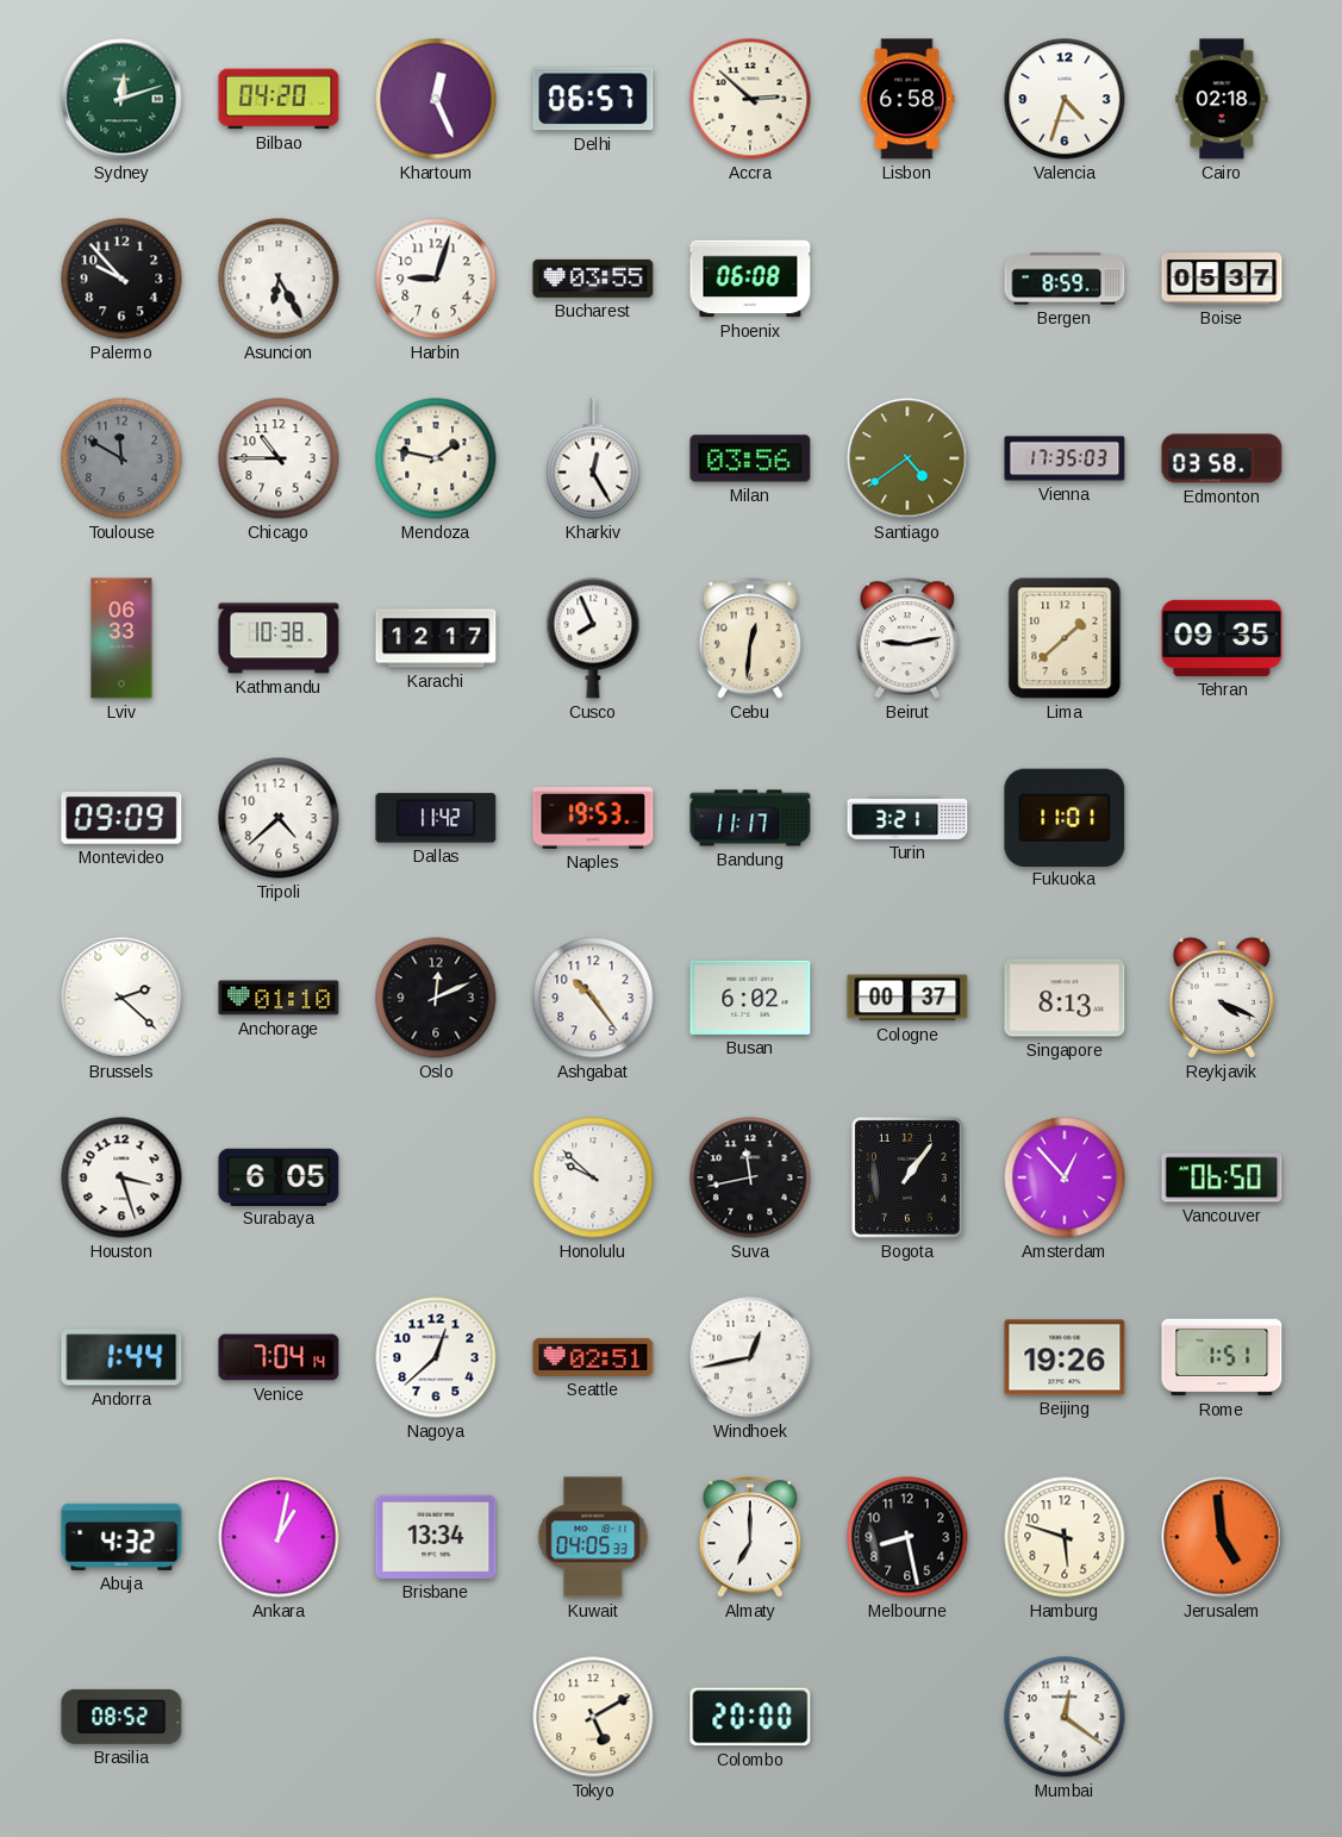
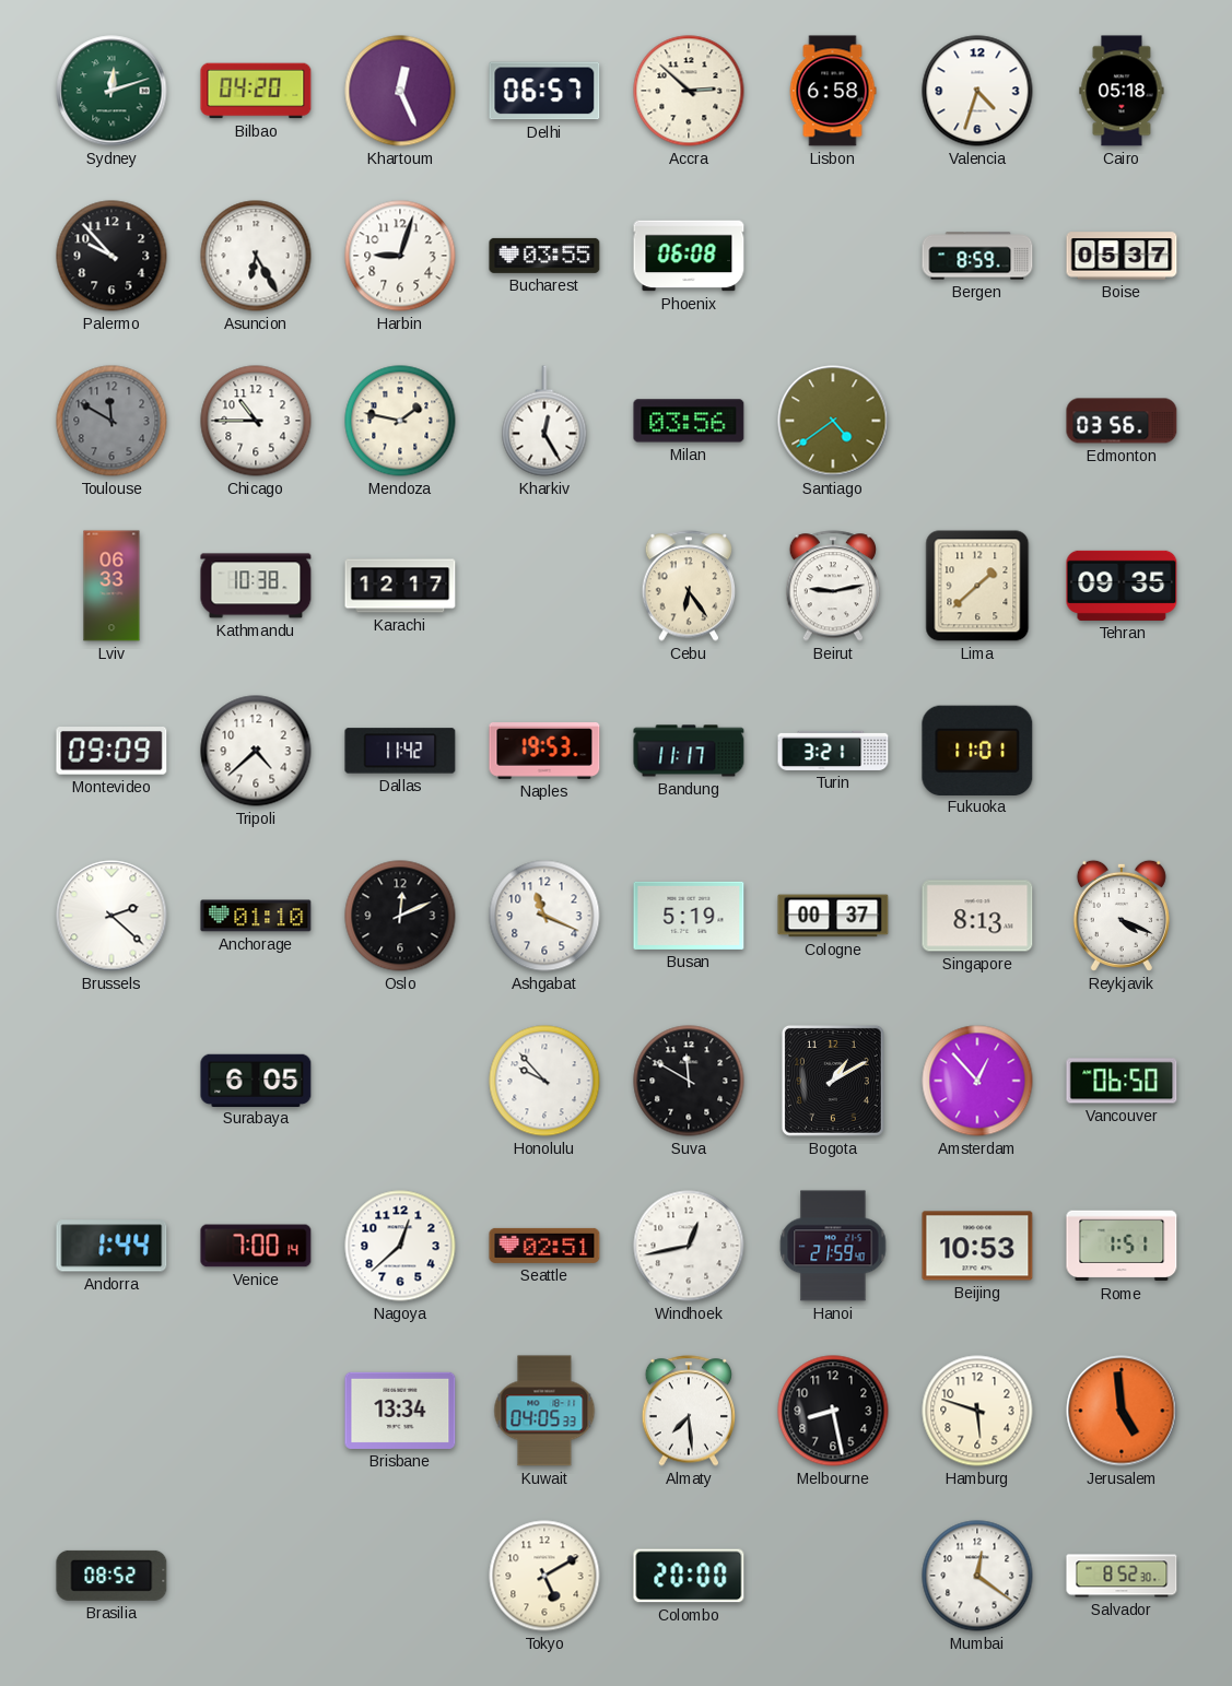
Cairo: 02:18 -> 05:18
Vienna: 17:35 -> none
Edmonton: 03:58 -> 03:56
Cusco: 7:56 -> none
Cebu: 12:31 -> 6:24
Ashgabat: 10:24 -> 11:19
Busan: 6:02 -> 5:19
Houston: 3:27 -> none
Honolulu: 9:52 -> 9:53
Suva: 11:43 -> 11:50
Bogota: 1:06 -> 1:10
Venice: 7:04 -> 7:00
Hanoi: none -> 21:59
Beijing: 19:26 -> 10:53
Abuja: 4:32 -> none
Ankara: 1:02 -> none
Almaty: 7:00 -> 7:29
Salvador: none -> 8:52
